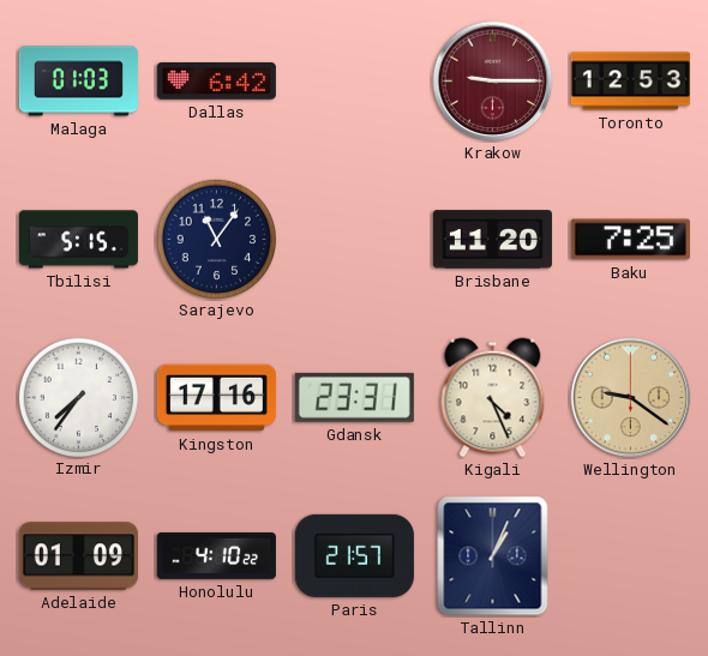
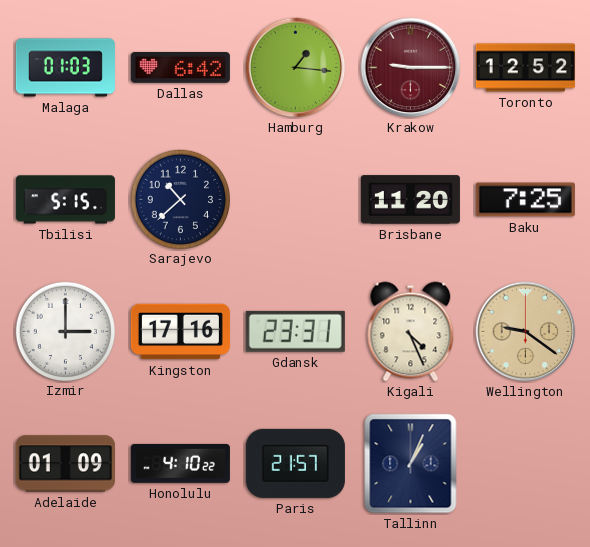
Hamburg: none -> 1:16
Toronto: 12:53 -> 12:52
Sarajevo: 11:06 -> 10:38
Izmir: 7:36 -> 3:00
